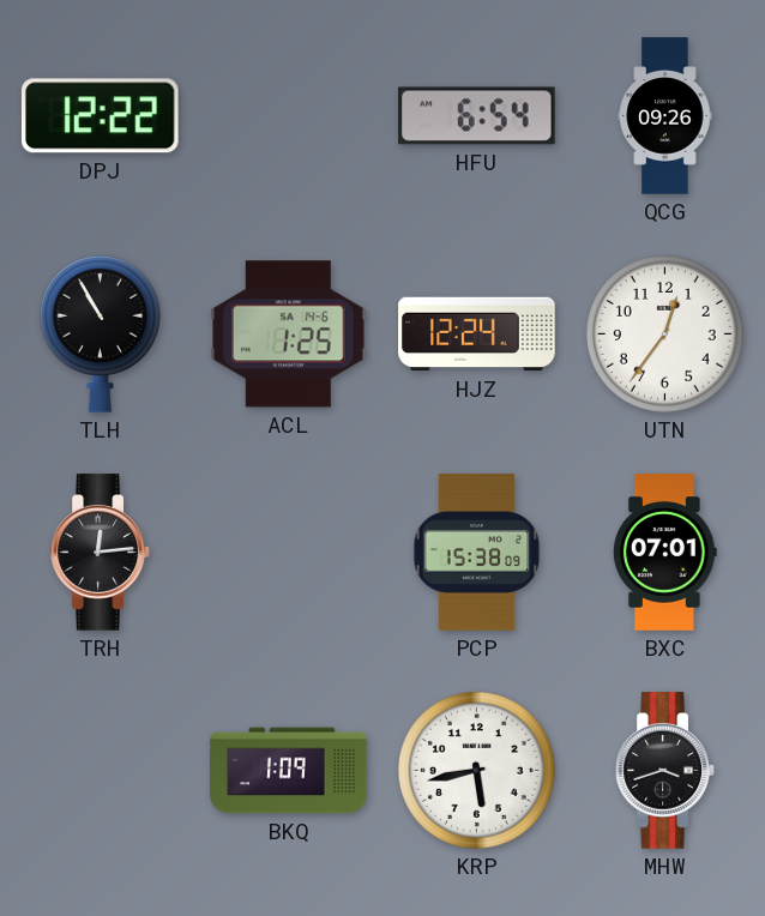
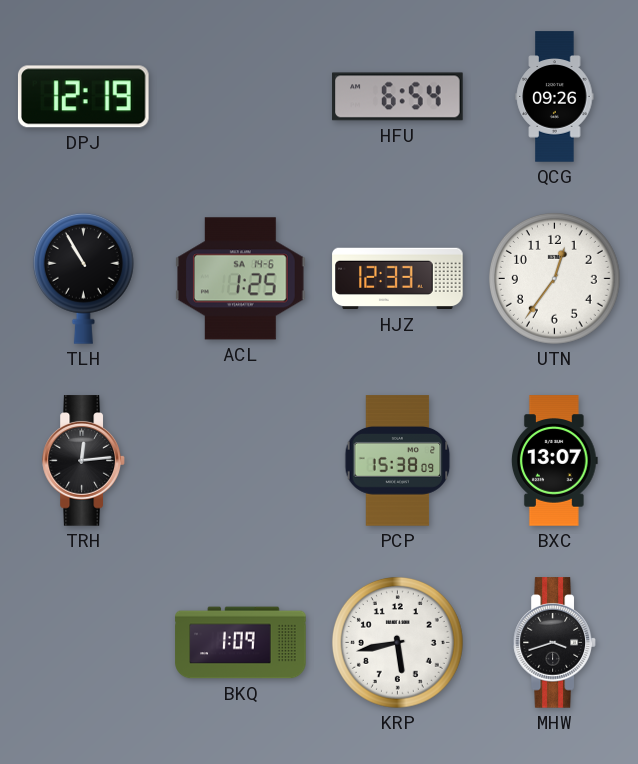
DPJ: 12:22 -> 12:19
HJZ: 12:24 -> 12:33
BXC: 07:01 -> 13:07
